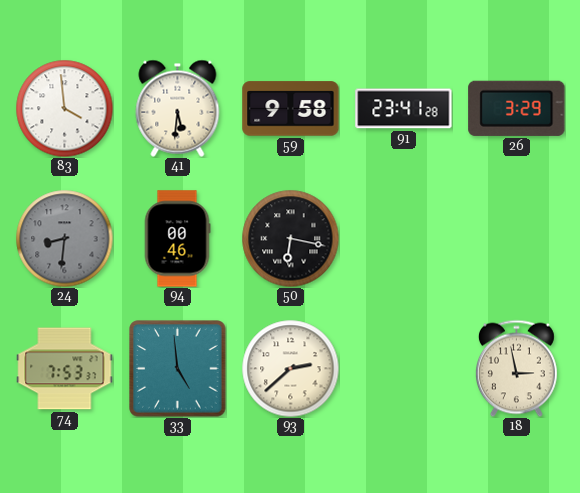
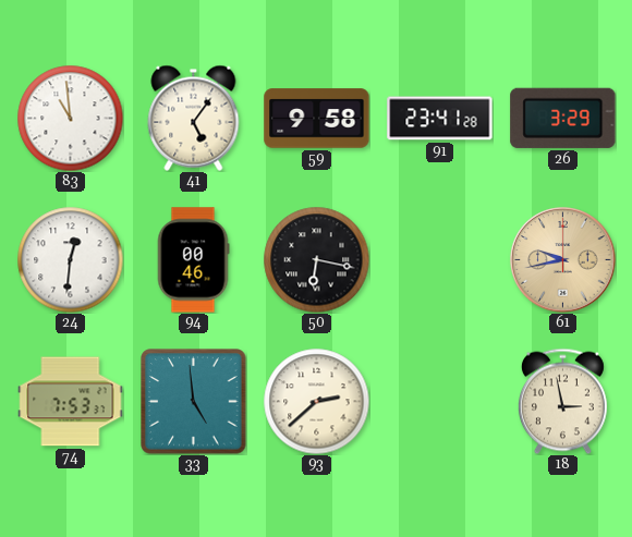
83: 3:59 -> 10:59
41: 5:31 -> 5:06
24: 8:31 -> 12:31
24 dial: grey -> white
61: none -> 9:43
